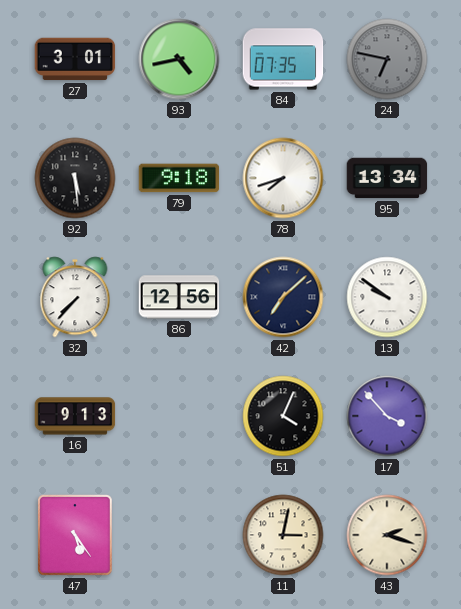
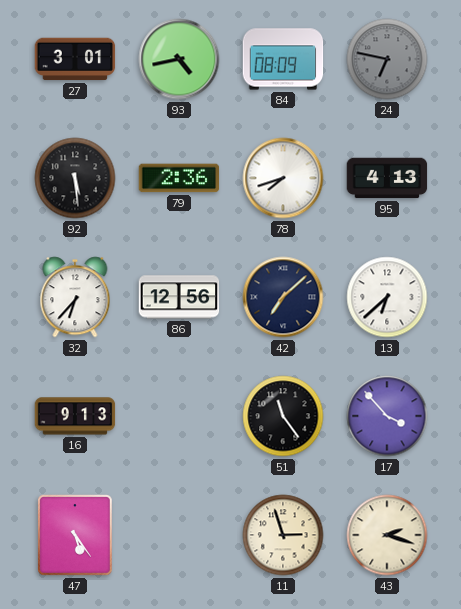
84: 07:35 -> 08:09
79: 9:18 -> 2:36
95: 13:34 -> 4:13
32: 7:37 -> 6:37
13: 9:51 -> 6:38
51: 4:04 -> 11:24
11: 3:02 -> 2:57
